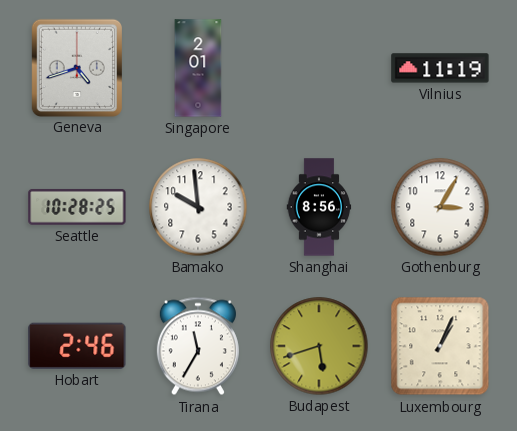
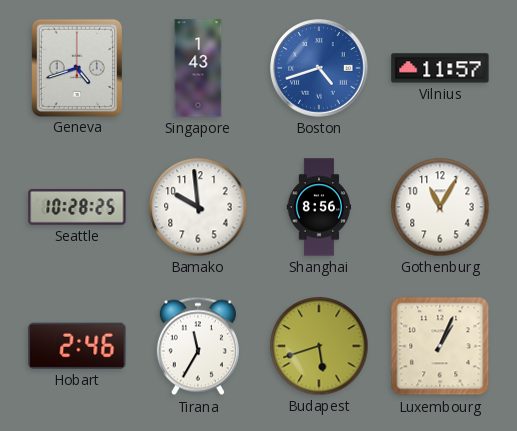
Singapore: 2:01 -> 1:43
Boston: none -> 4:42
Vilnius: 11:19 -> 11:57
Gothenburg: 3:05 -> 11:05
